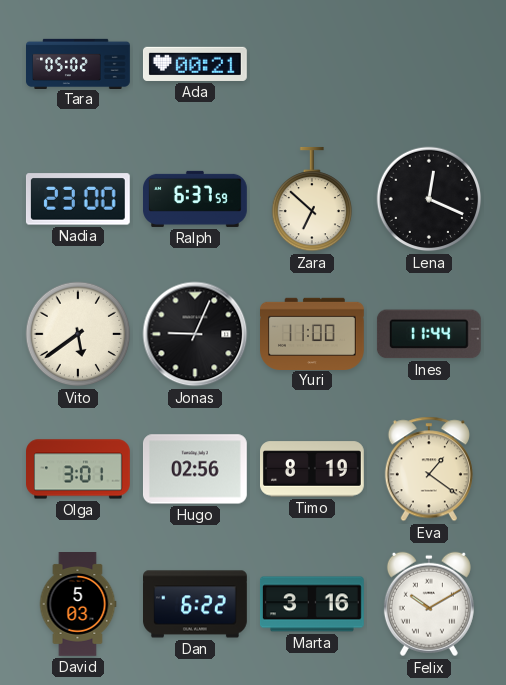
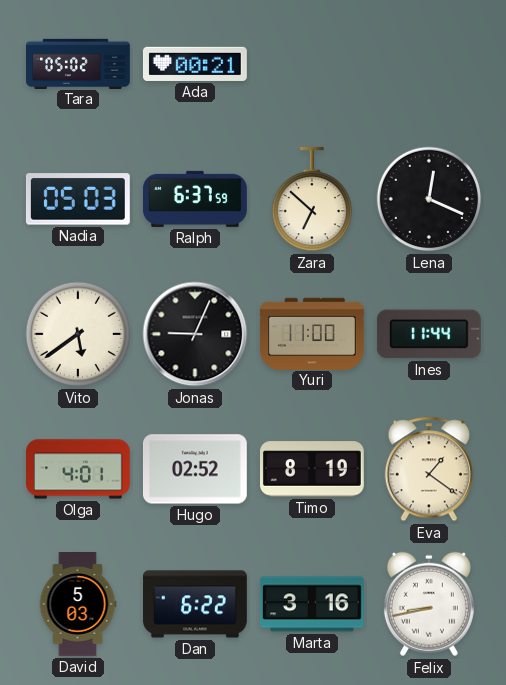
Nadia: 23:00 -> 05:03
Olga: 3:01 -> 4:01
Hugo: 02:56 -> 02:52
Felix: 10:10 -> 8:43
